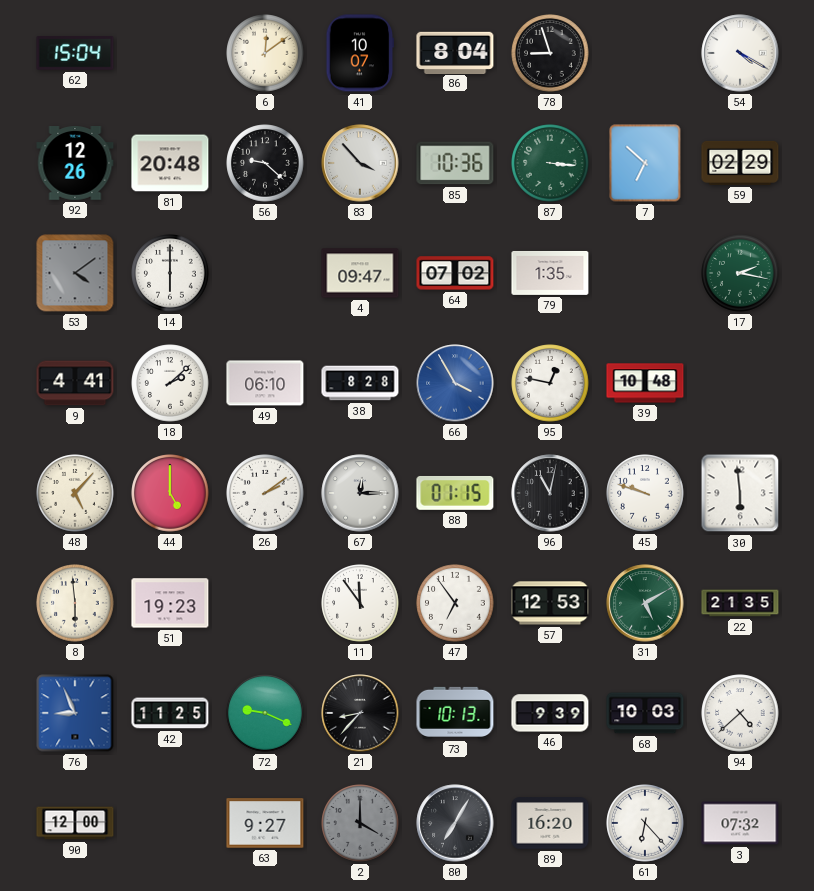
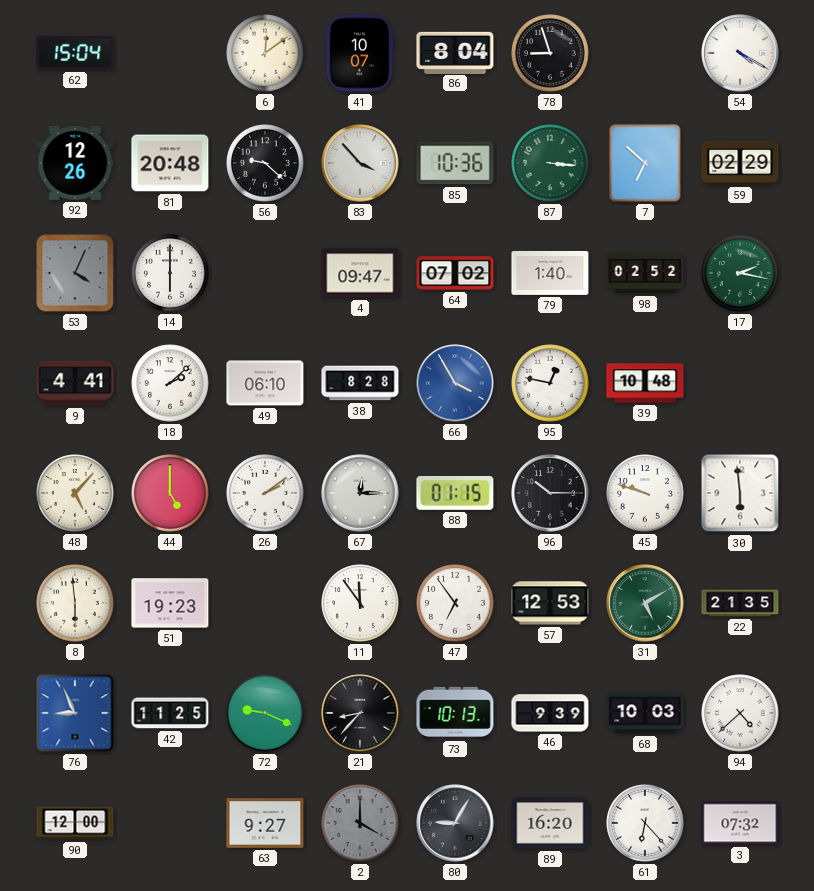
53: 4:09 -> 4:04
79: 1:35 -> 1:40
98: none -> 02:52
96: 11:02 -> 10:15
80: 7:05 -> 9:05
